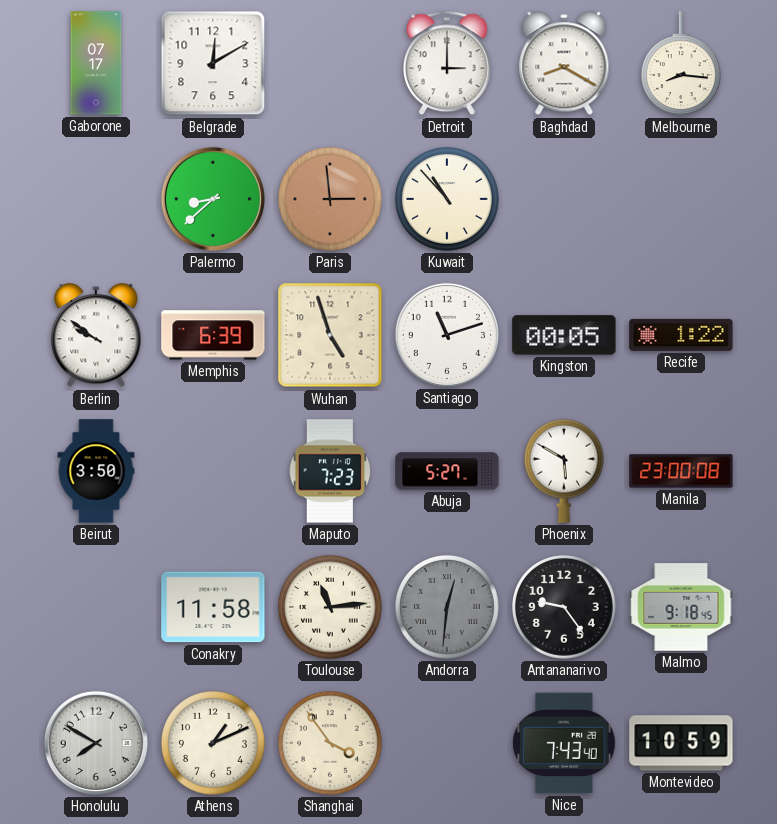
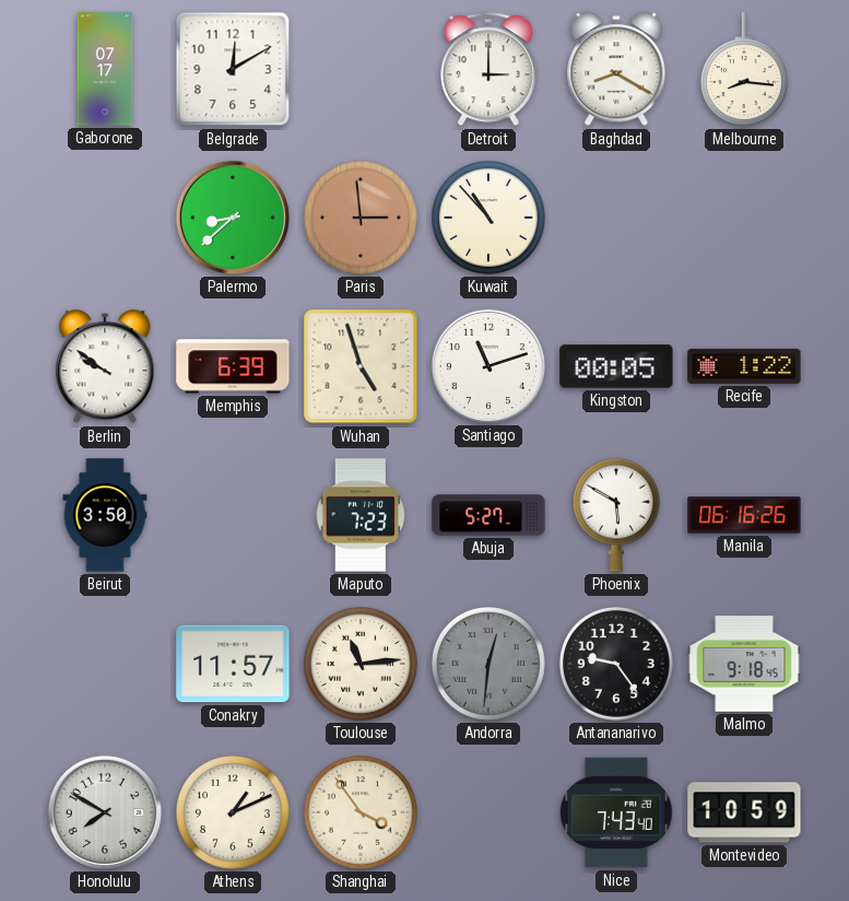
Manila: 23:00 -> 06:16
Conakry: 11:58 -> 11:57
